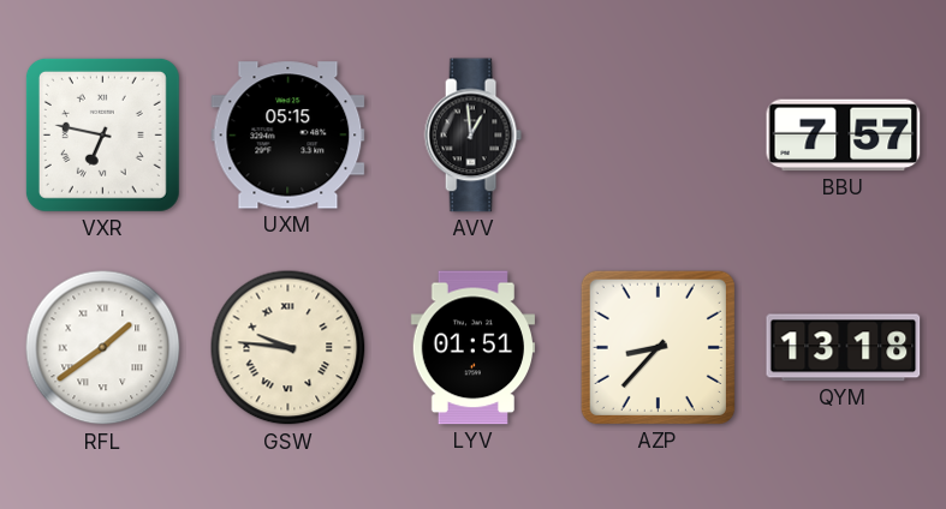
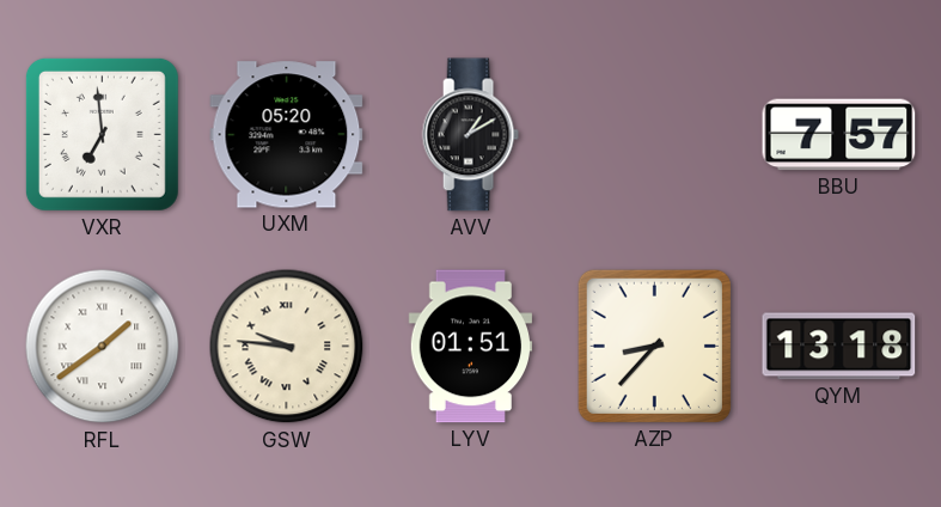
VXR: 6:47 -> 6:59
UXM: 05:15 -> 05:20
AVV: 12:59 -> 1:10
